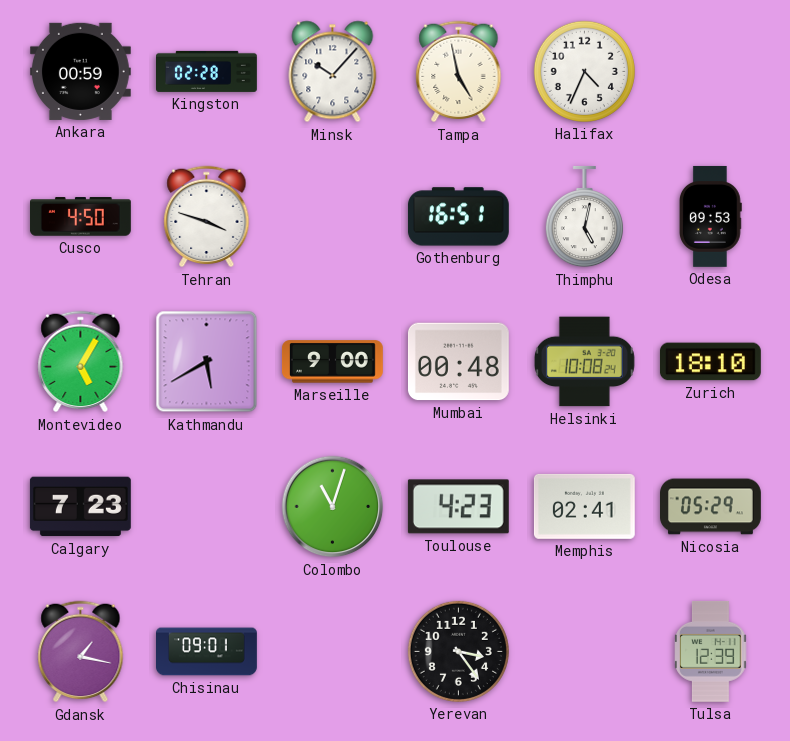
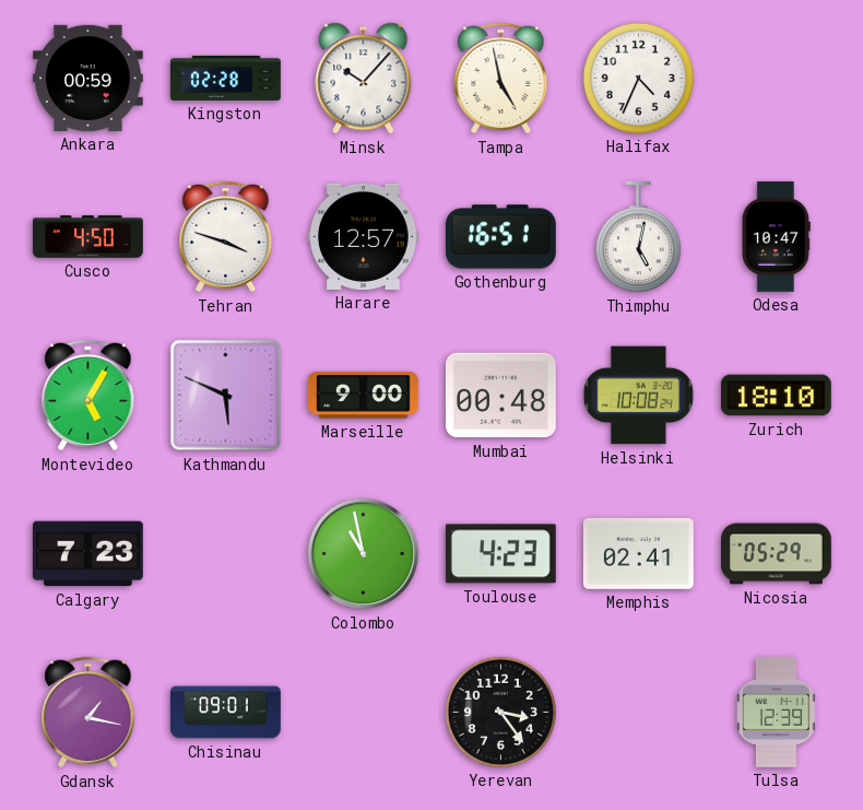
Harare: none -> 12:57
Odesa: 09:53 -> 10:47
Kathmandu: 5:40 -> 5:49
Colombo: 11:03 -> 10:58
